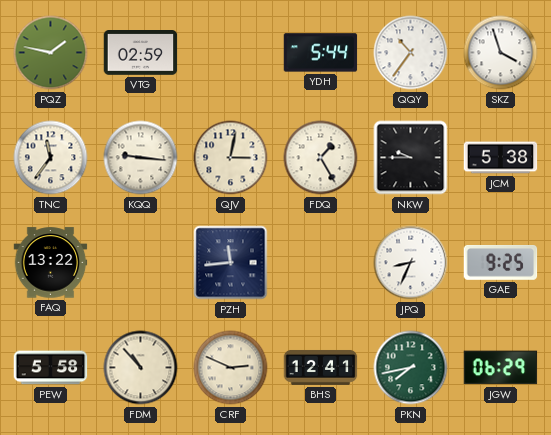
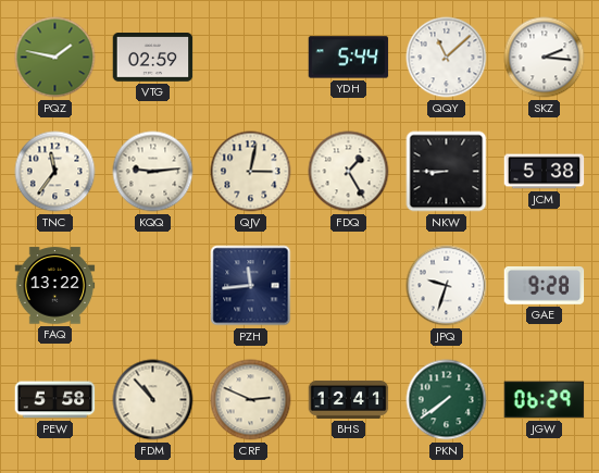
QQY: 10:36 -> 11:08
SKZ: 3:57 -> 2:16
KQQ: 9:16 -> 9:14
NKW: 9:45 -> 8:45
JPQ: 8:34 -> 9:33
GAE: 9:25 -> 9:28
PKN: 7:43 -> 7:39
